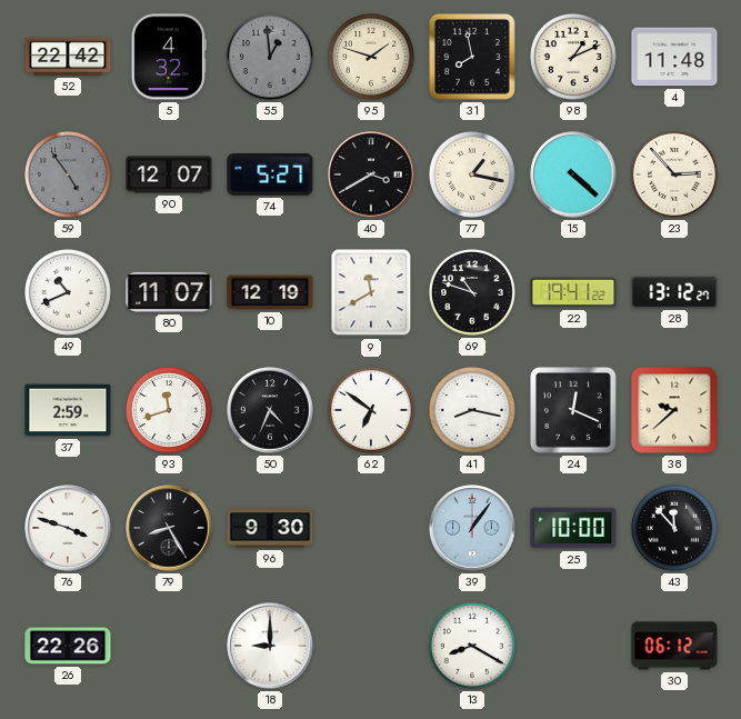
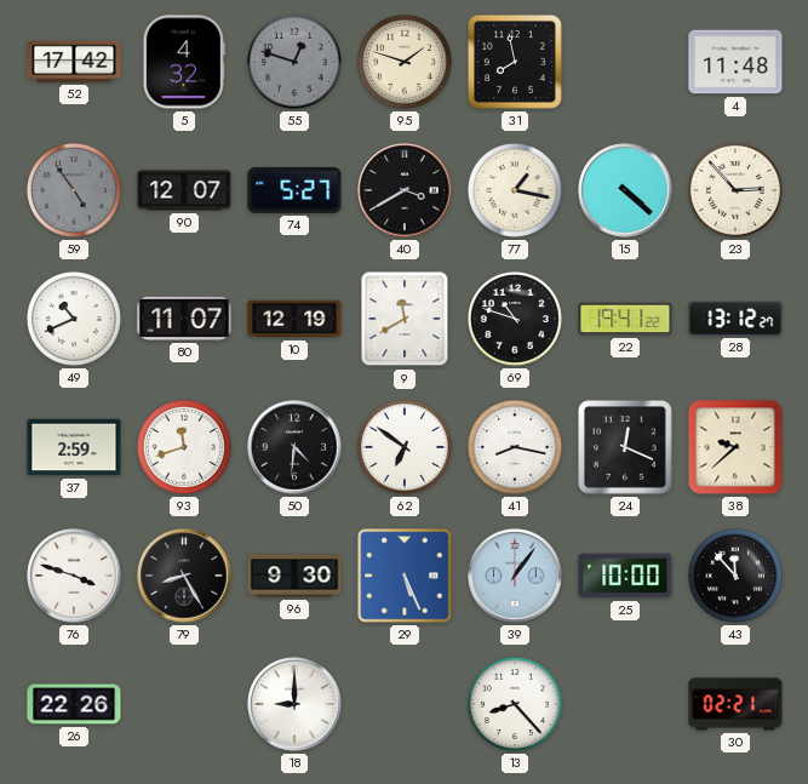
52: 22:42 -> 17:42
55: 12:59 -> 12:48
98: 1:11 -> none
50: 4:34 -> 4:31
29: none -> 5:26
13: 8:20 -> 8:23
30: 06:12 -> 02:21
